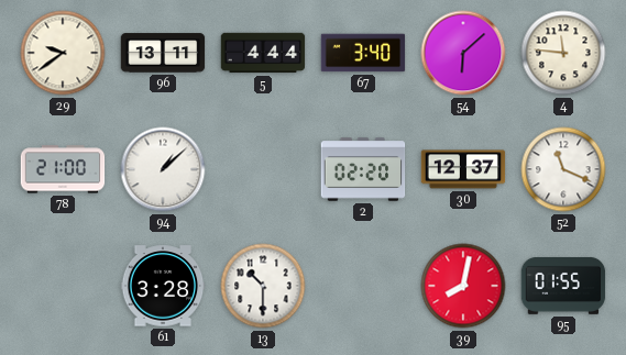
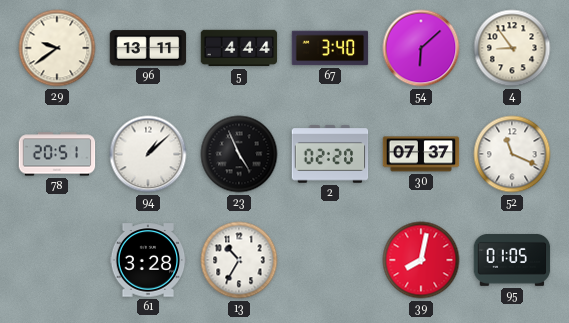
4: 11:46 -> 8:54
78: 21:00 -> 20:51
23: none -> 4:56
30: 12:37 -> 07:37
13: 10:30 -> 10:35
95: 01:55 -> 01:05
